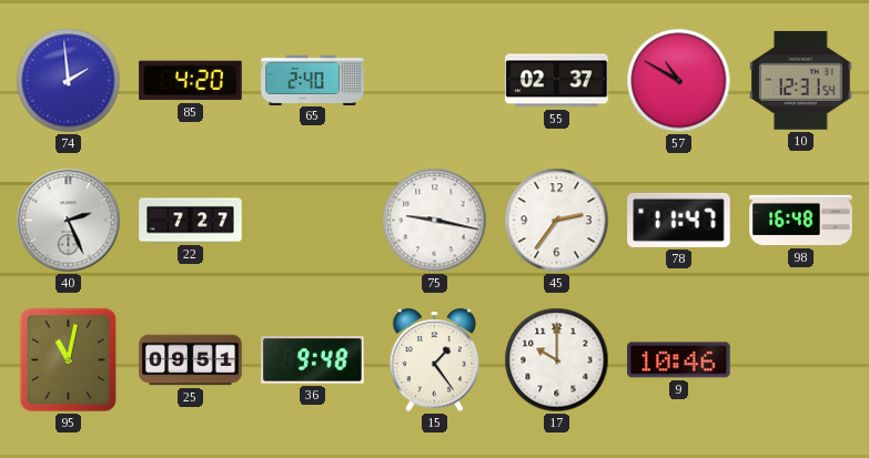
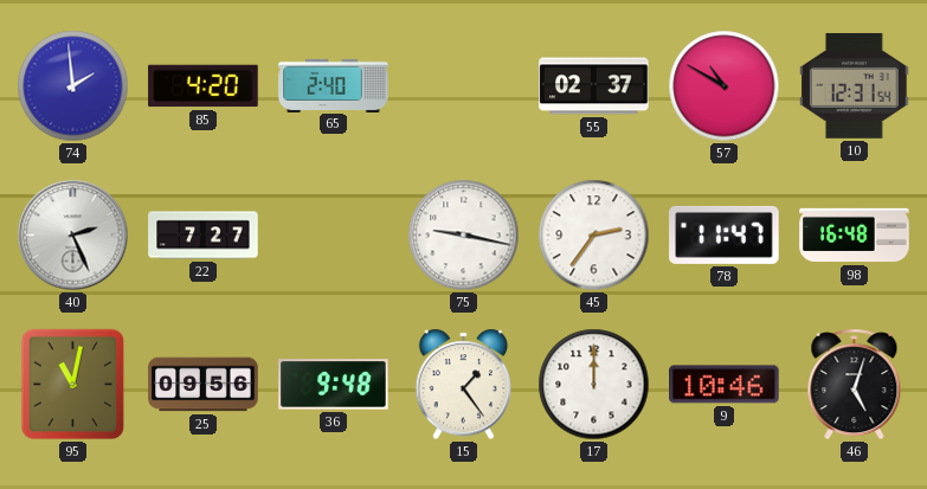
25: 09:51 -> 09:56
17: 10:00 -> 12:00
46: none -> 5:03
